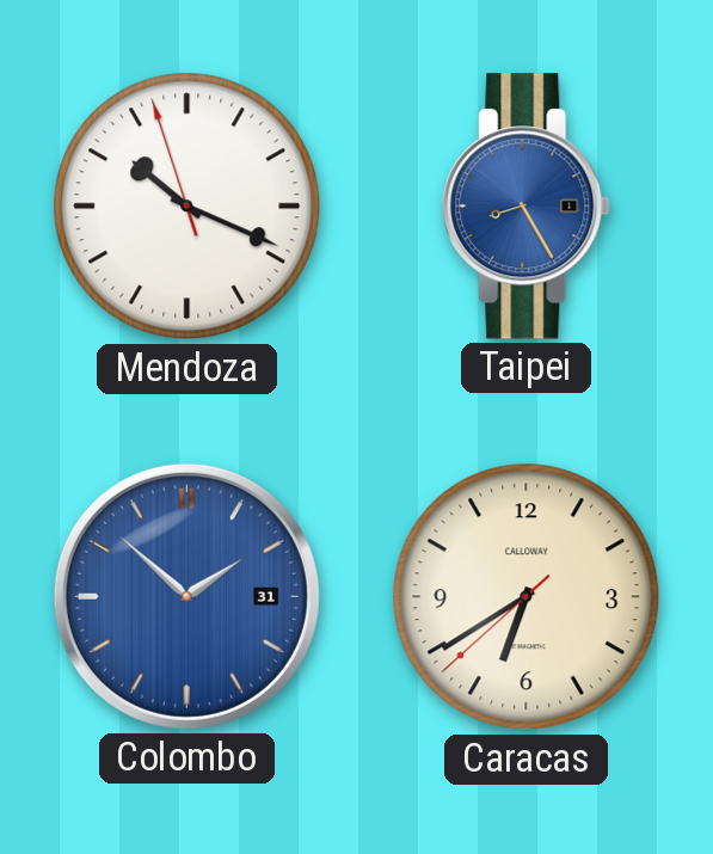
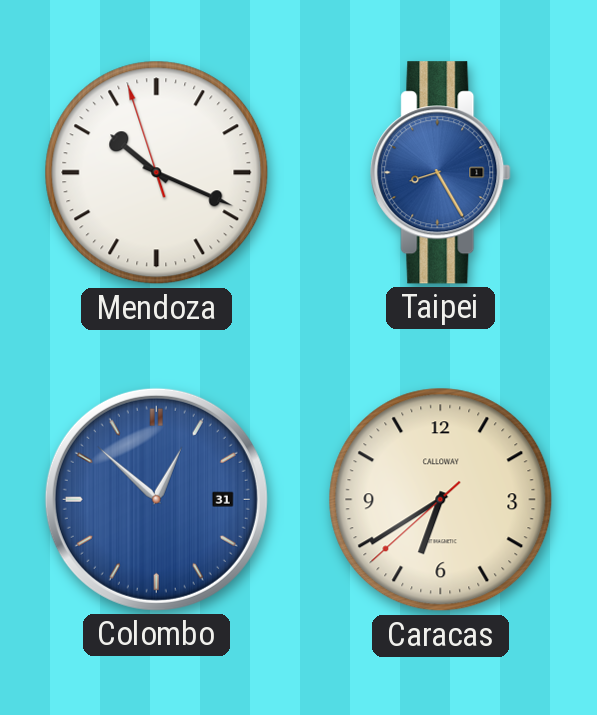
Colombo: 1:52 -> 12:52
